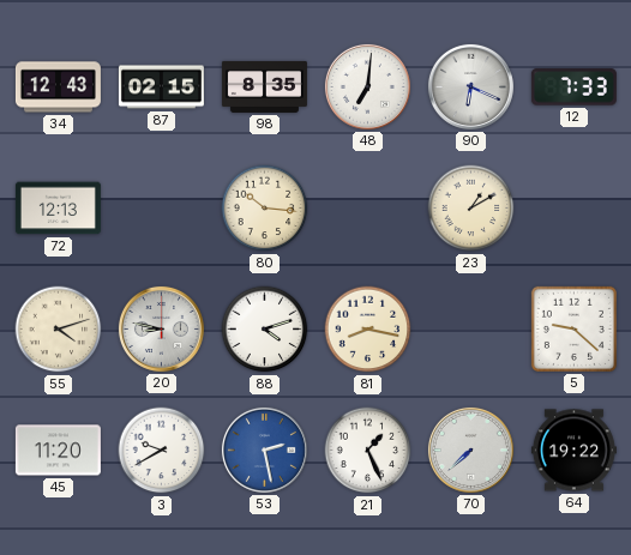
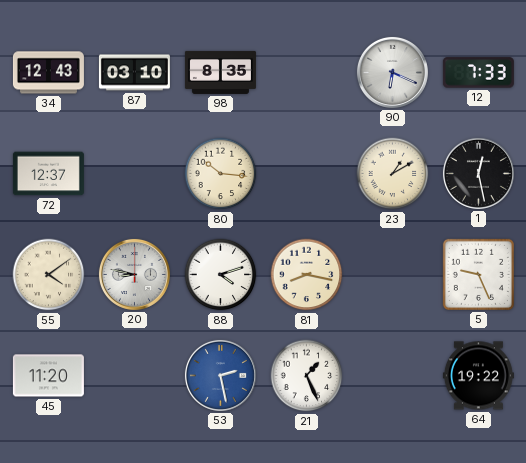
87: 02:15 -> 03:10
48: 7:01 -> none
72: 12:13 -> 12:37
1: none -> 12:28
55: 4:12 -> 4:09
5: 9:22 -> 9:26
3: 9:40 -> none
70: 7:38 -> none
